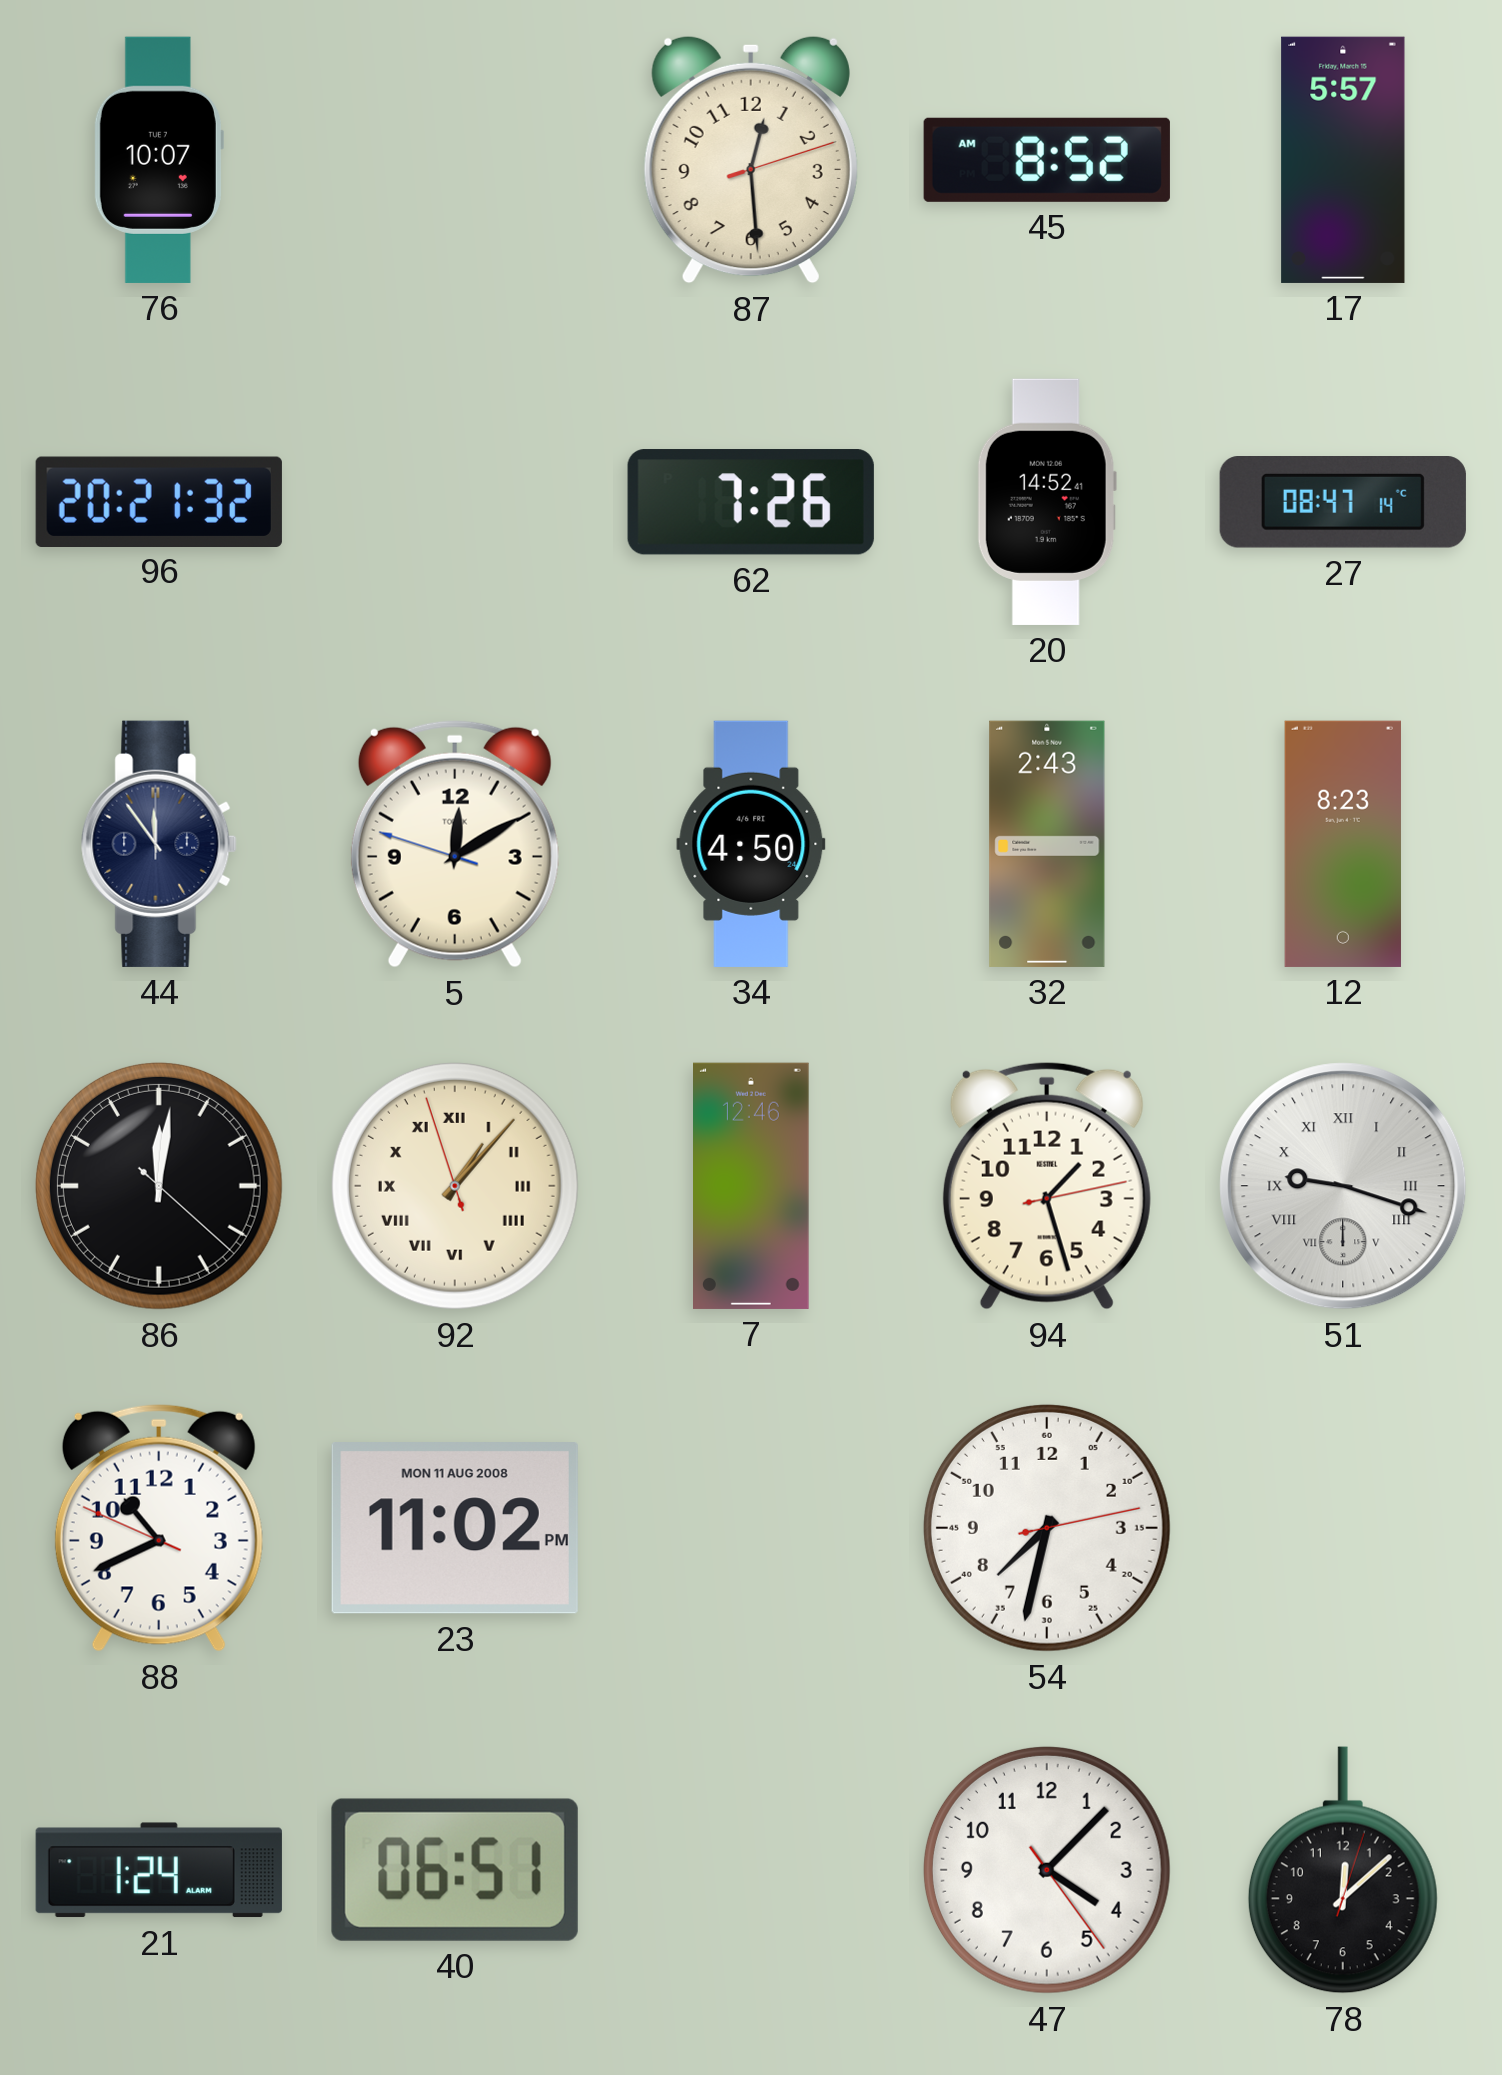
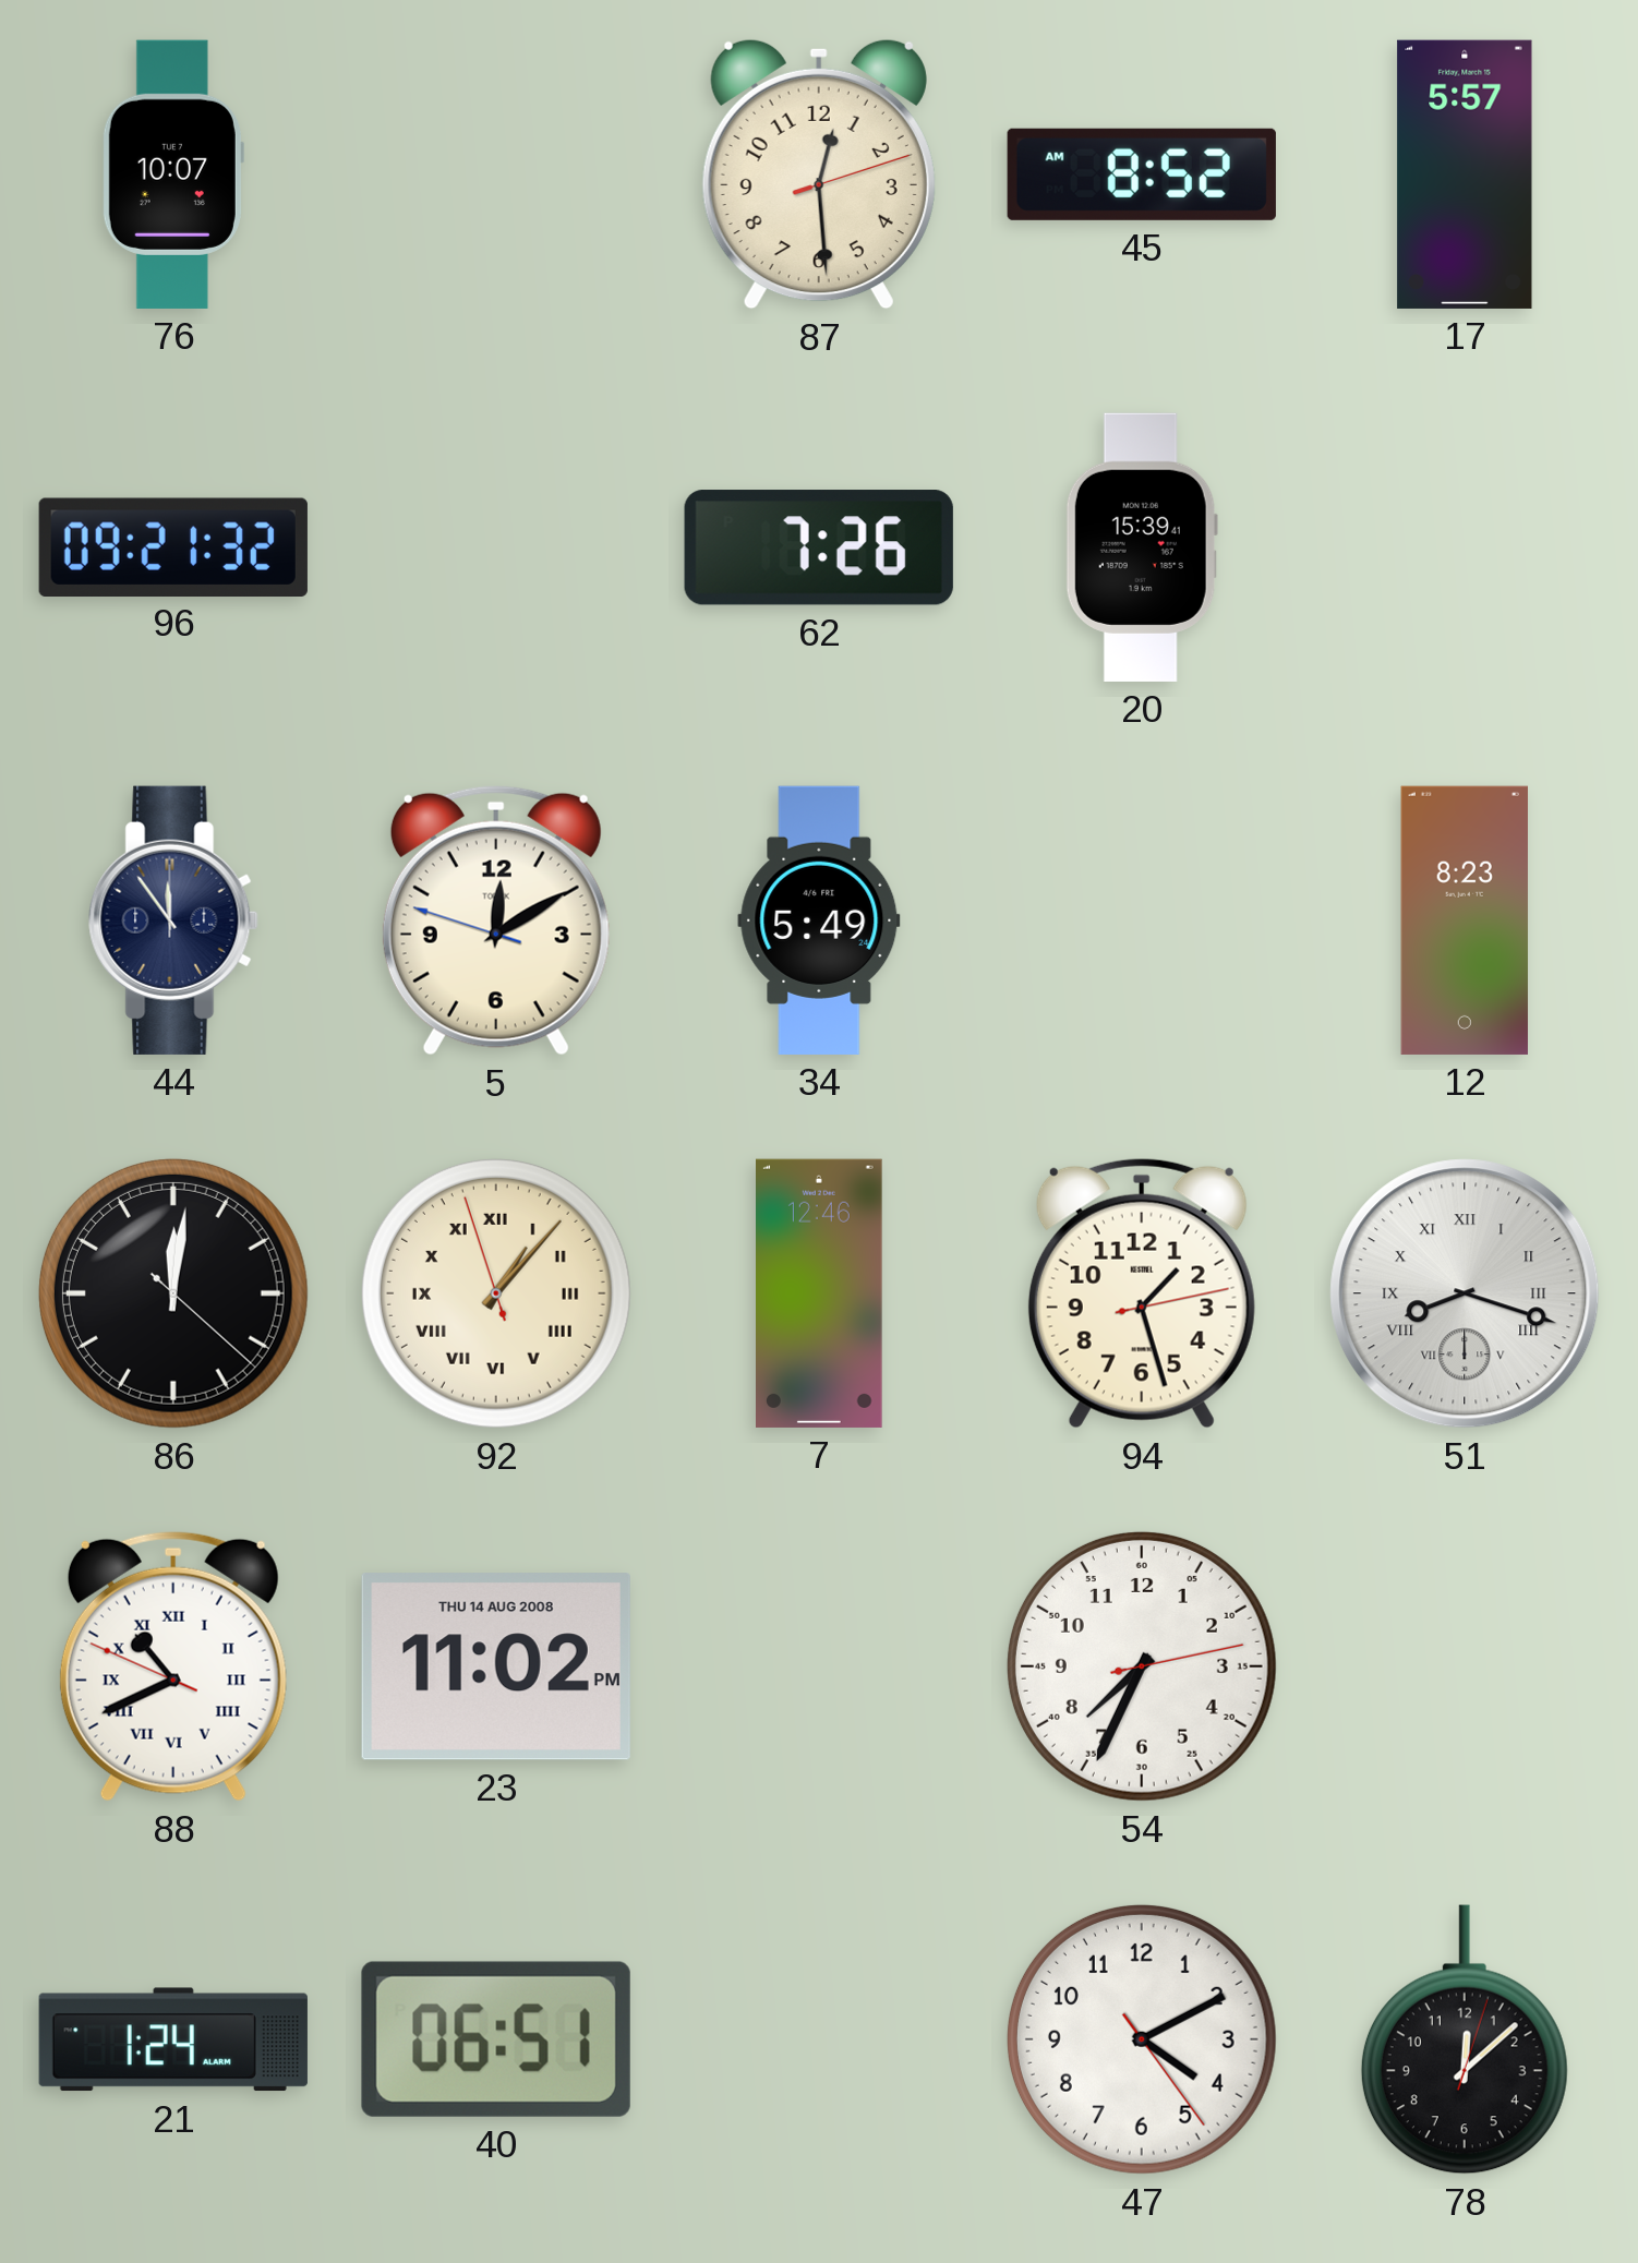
96: 20:21 -> 09:21
20: 14:52 -> 15:39
27: 08:47 -> none
34: 4:50 -> 5:49
32: 2:43 -> none
51: 9:18 -> 8:18
88 numerals: Arabic -> Roman
23 date: MON 11 AUG 2008 -> THU 14 AUG 2008
54: 7:32 -> 7:34
47: 4:07 -> 4:10
